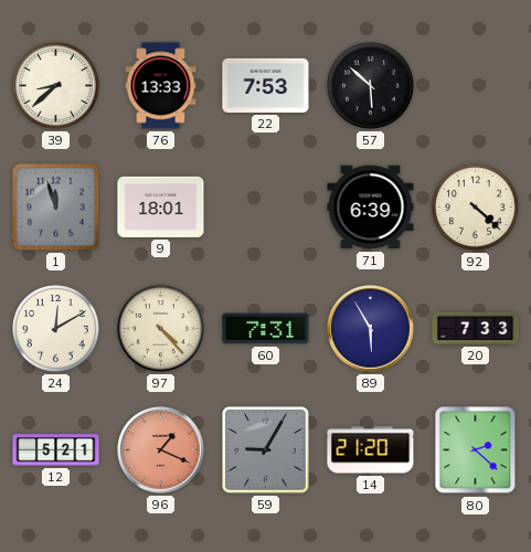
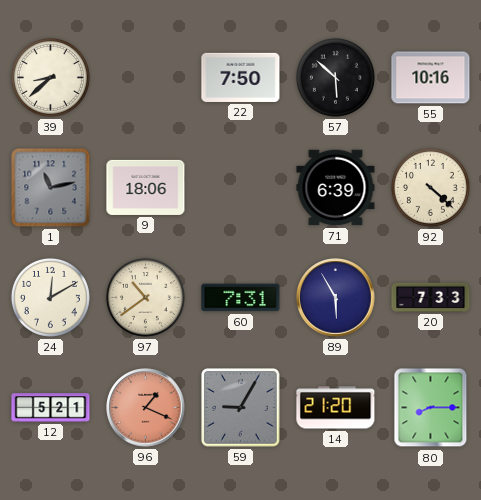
76: 13:33 -> none
22: 7:53 -> 7:50
55: none -> 10:16
1: 11:57 -> 11:13
9: 18:01 -> 18:06
97: 4:23 -> 10:39
80: 2:22 -> 8:15
